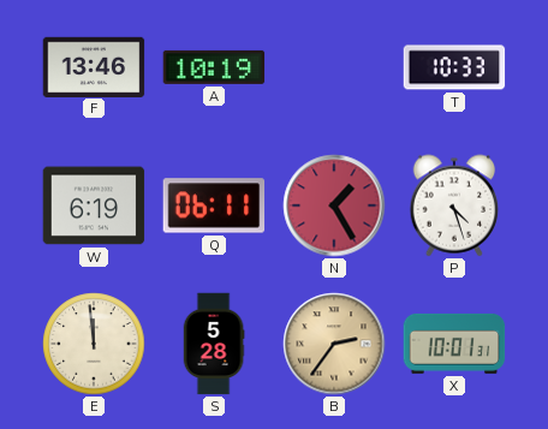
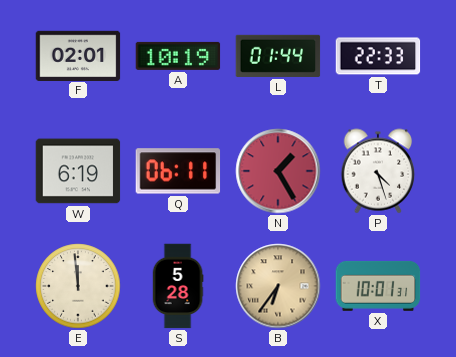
F: 13:46 -> 02:01
L: none -> 01:44
T: 10:33 -> 22:33
B: 2:36 -> 6:36
